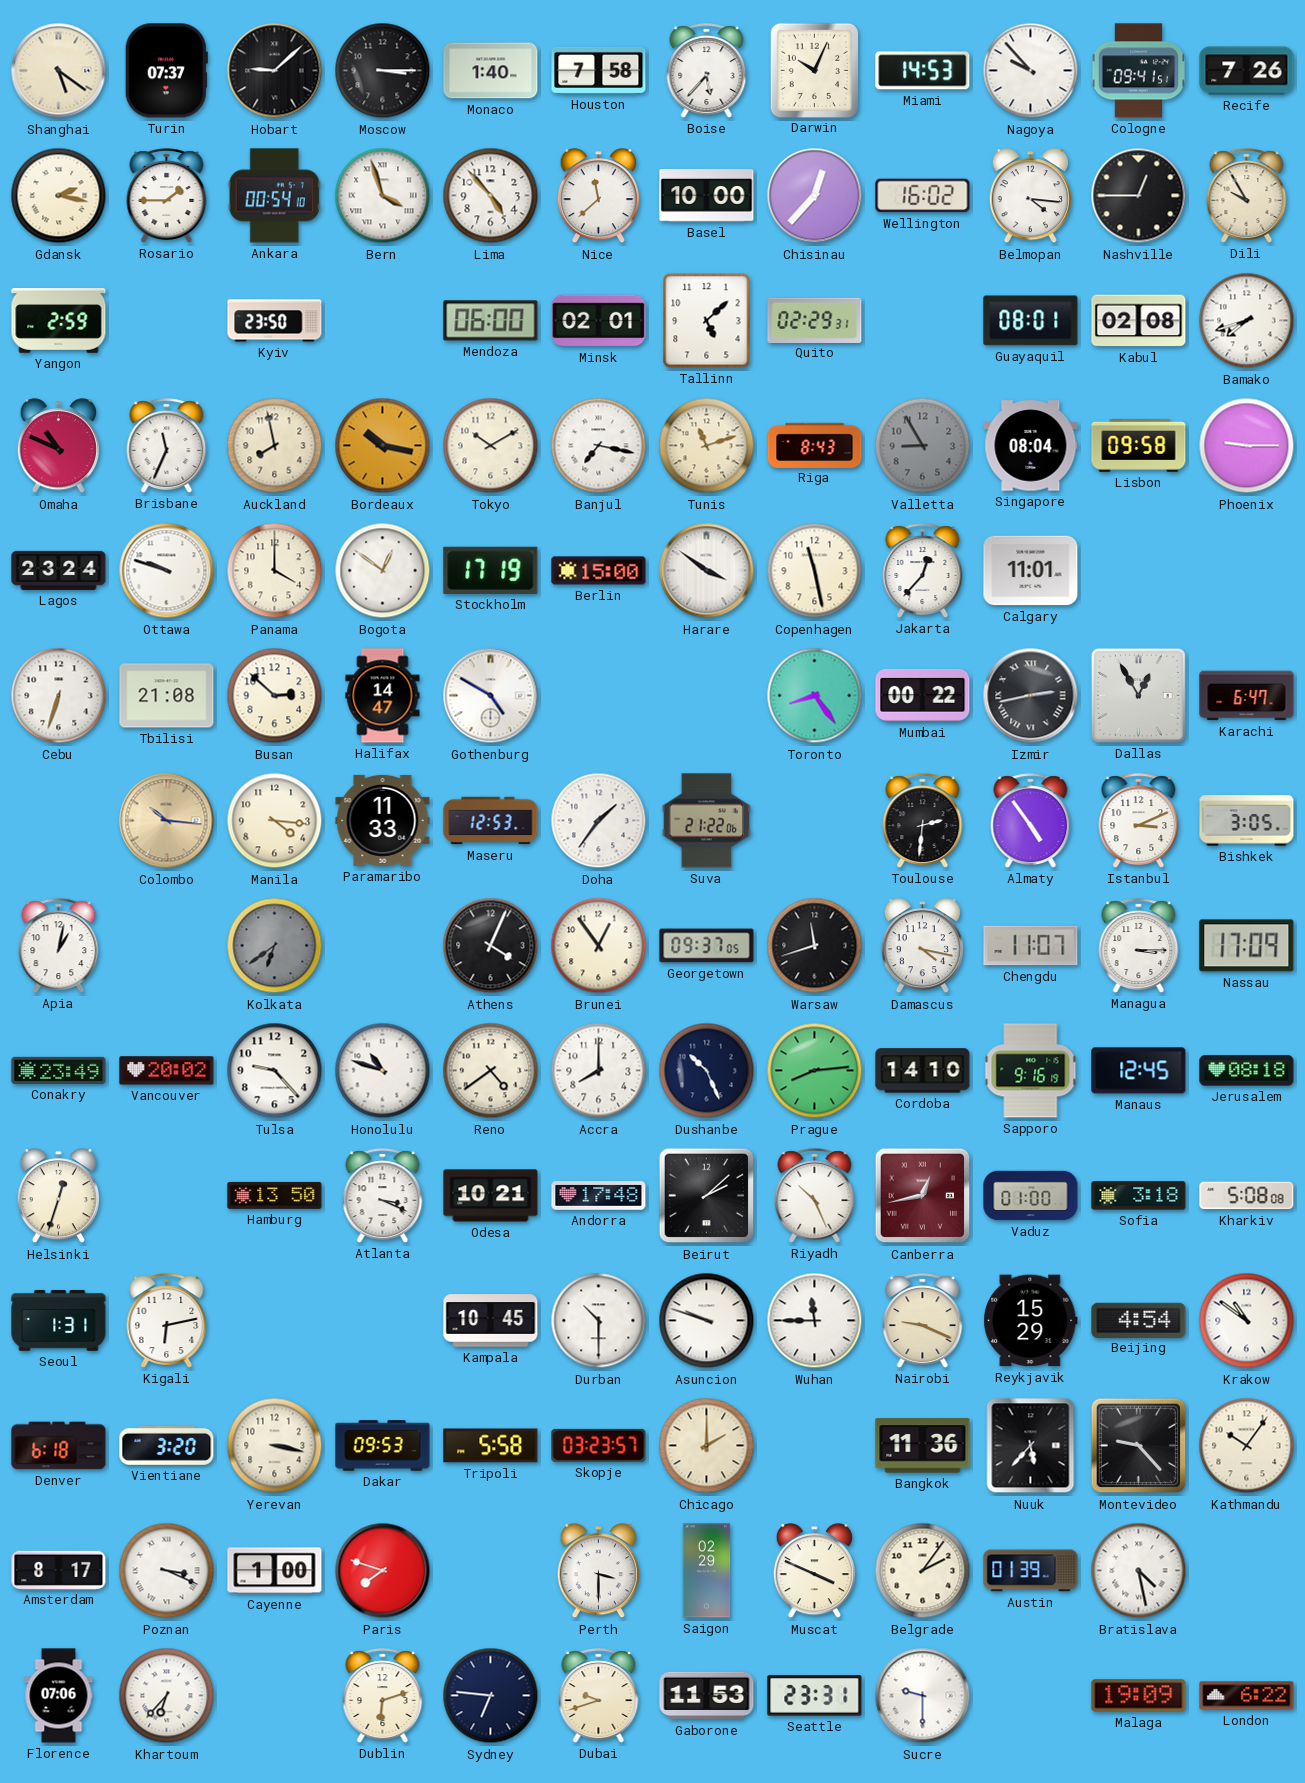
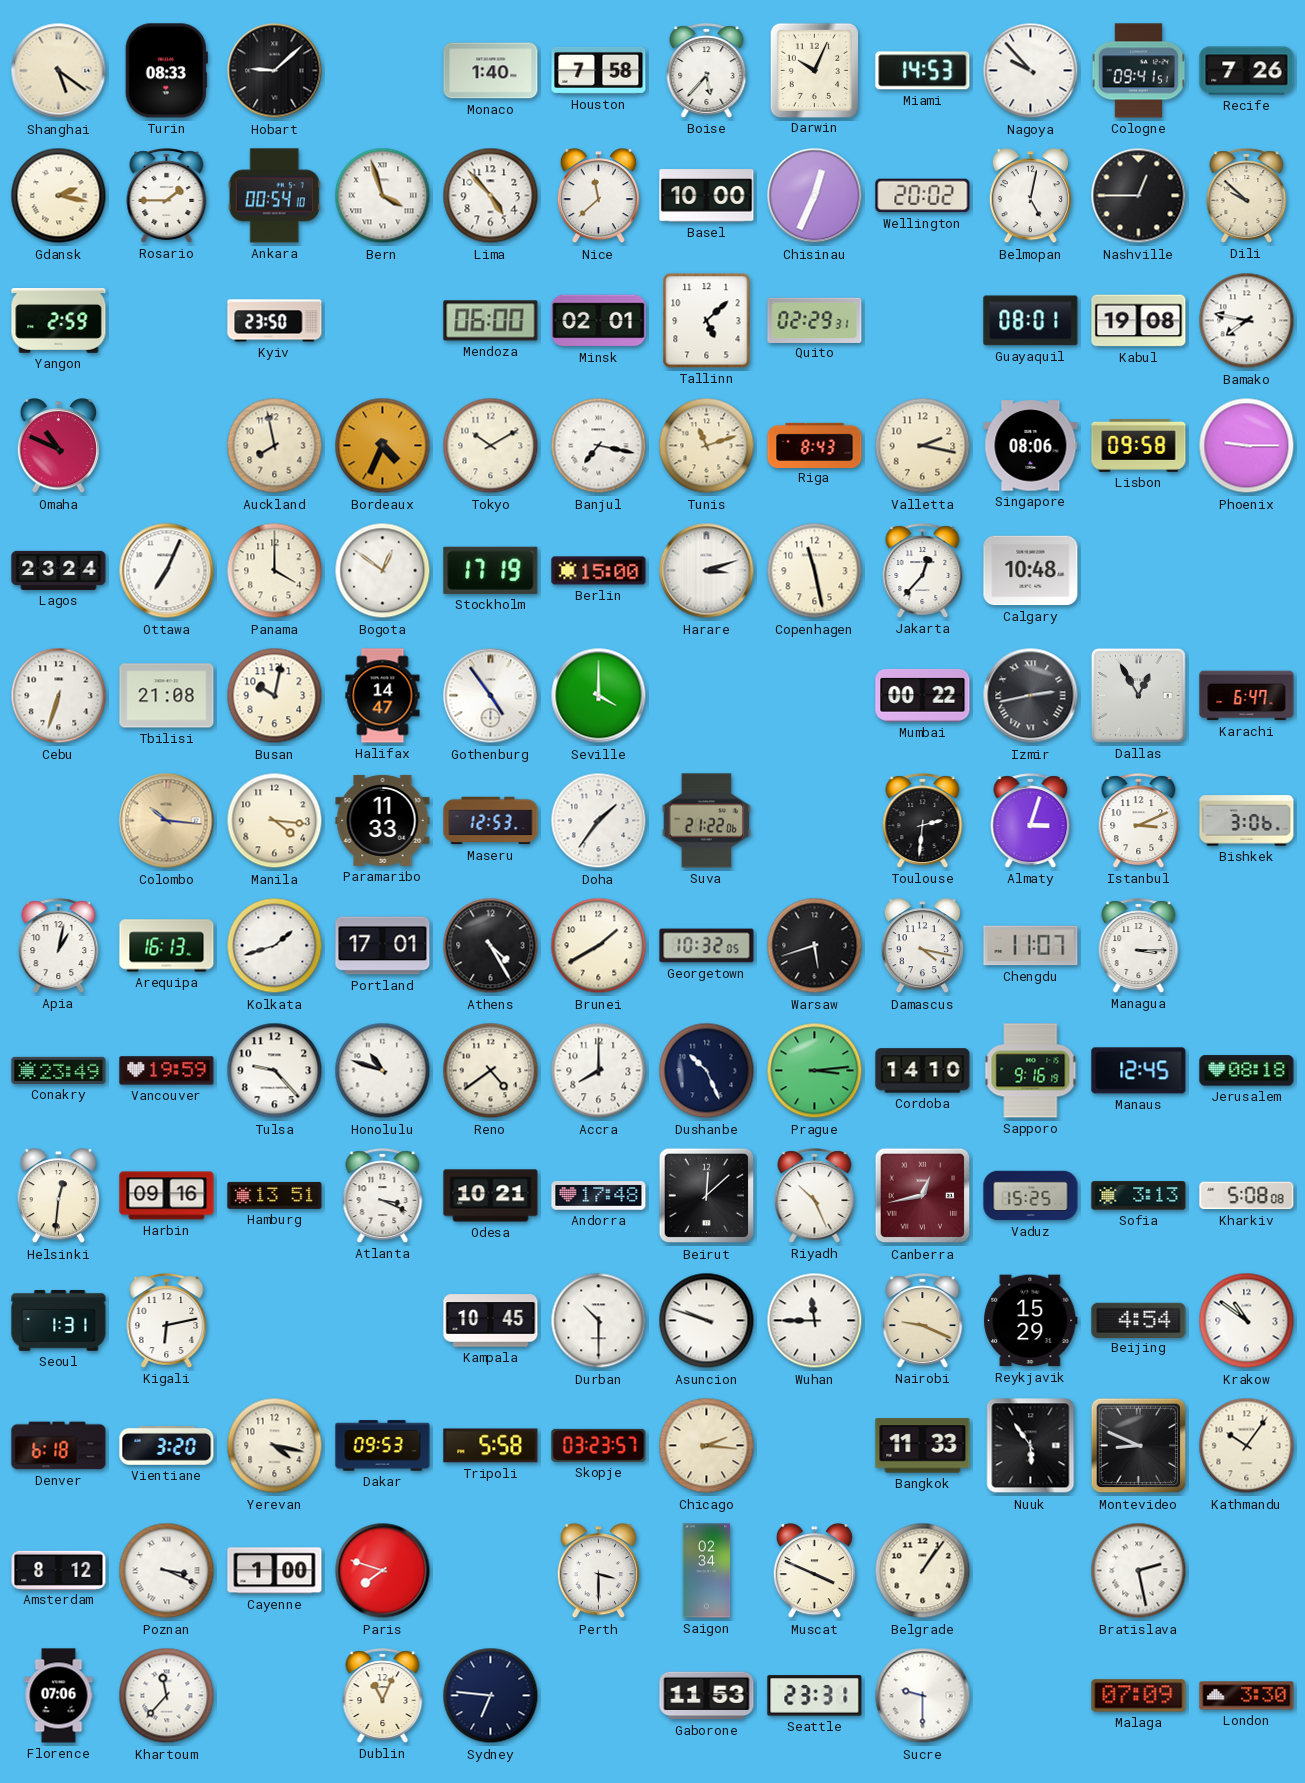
Turin: 07:37 -> 08:33
Moscow: 3:15 -> none
Chisinau: 12:37 -> 12:34
Wellington: 16:02 -> 20:02
Belmopan: 4:16 -> 5:02
Dili: 9:55 -> 9:52
Kabul: 02:08 -> 19:08
Bamako: 7:42 -> 7:47
Brisbane: 11:34 -> none
Bordeaux: 10:17 -> 4:34
Valletta: 8:55 -> 2:17
Valletta dial: grey -> cream
Singapore: 08:04 -> 08:06
Ottawa: 9:48 -> 7:04
Harare: 3:51 -> 3:12
Calgary: 11:01 -> 10:48
Busan: 2:52 -> 10:02
Gothenburg: 4:50 -> 4:54
Seville: none -> 4:00
Toronto: 8:24 -> none
Almaty: 4:54 -> 3:03
Bishkek: 3:05 -> 3:06
Arequipa: none -> 16:13
Kolkata: 6:39 -> 1:42
Kolkata dial: grey -> white
Portland: none -> 17:01
Athens: 4:04 -> 4:25
Brunei: 12:54 -> 1:40
Georgetown: 09:37 -> 10:32
Warsaw: 11:42 -> 5:42
Nassau: 17:09 -> none
Vancouver: 20:02 -> 19:59
Prague: 8:14 -> 3:14
Helsinki: 12:33 -> 12:31
Harbin: none -> 09:16
Hamburg: 13:50 -> 13:51
Beirut: 2:08 -> 12:08
Vaduz: 01:00 -> 15:25
Sofia: 3:18 -> 3:13
Yerevan: 3:17 -> 4:17
Chicago: 2:00 -> 2:16
Bangkok: 11:36 -> 11:33
Nuuk: 5:37 -> 5:54
Montevideo: 9:23 -> 8:49
Amsterdam: 8:17 -> 8:12
Saigon: 02:29 -> 02:34
Belgrade: 2:06 -> 1:06
Austin: 01:39 -> none
Bratislava: 4:28 -> 2:28
Khartoum: 6:37 -> 11:37
Dublin: 6:12 -> 11:04
Dubai: 9:42 -> none
Malaga: 19:09 -> 07:09
London: 6:22 -> 3:30
